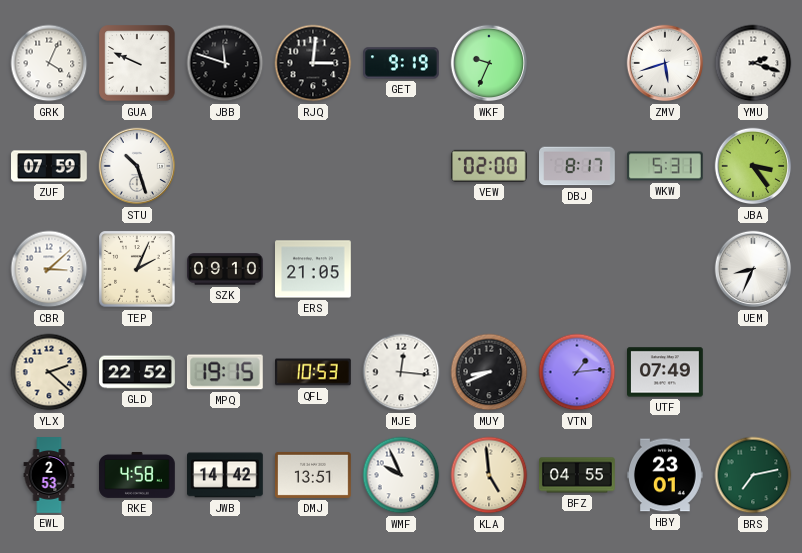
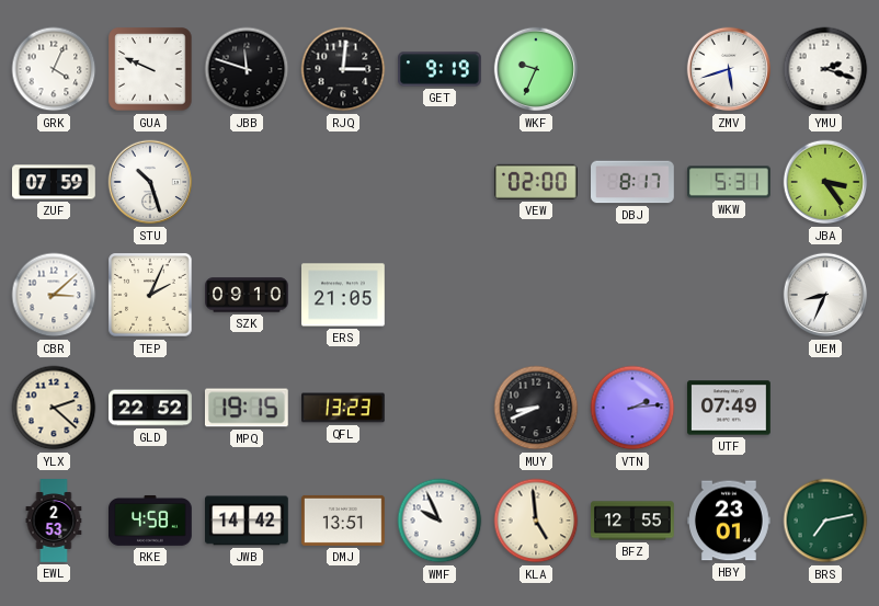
QFL: 10:53 -> 13:23
MJE: 12:16 -> none
VTN: 1:14 -> 2:14
BFZ: 04:55 -> 12:55
